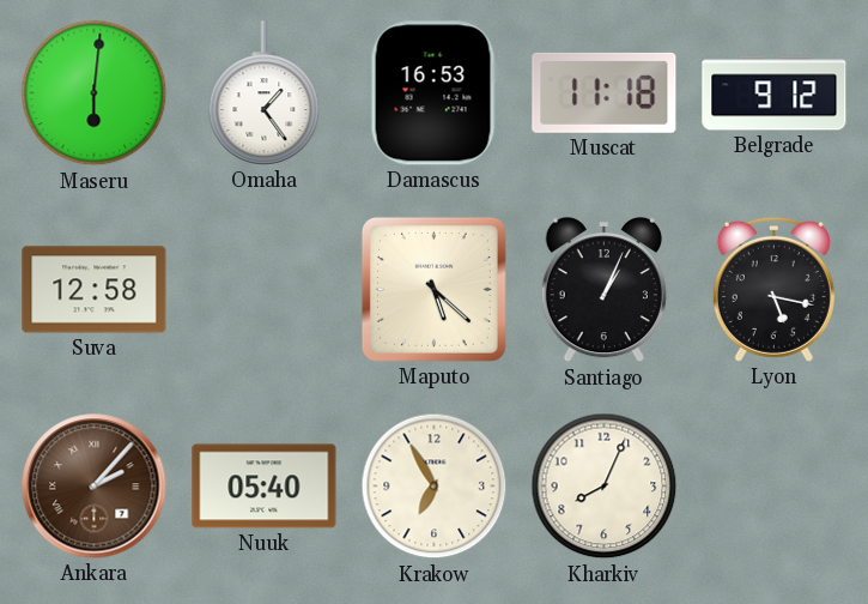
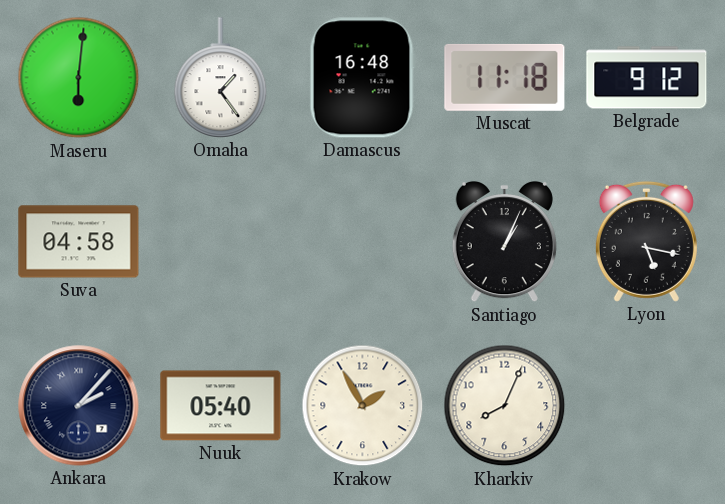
Damascus: 16:53 -> 16:48
Suva: 12:58 -> 04:58
Maputo: 5:22 -> none
Ankara dial: brown -> navy
Krakow: 6:55 -> 1:55
